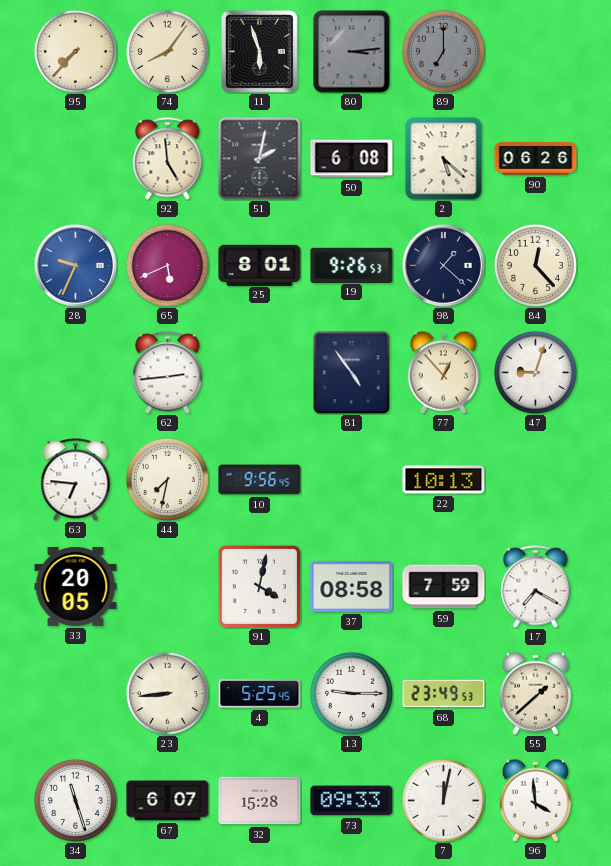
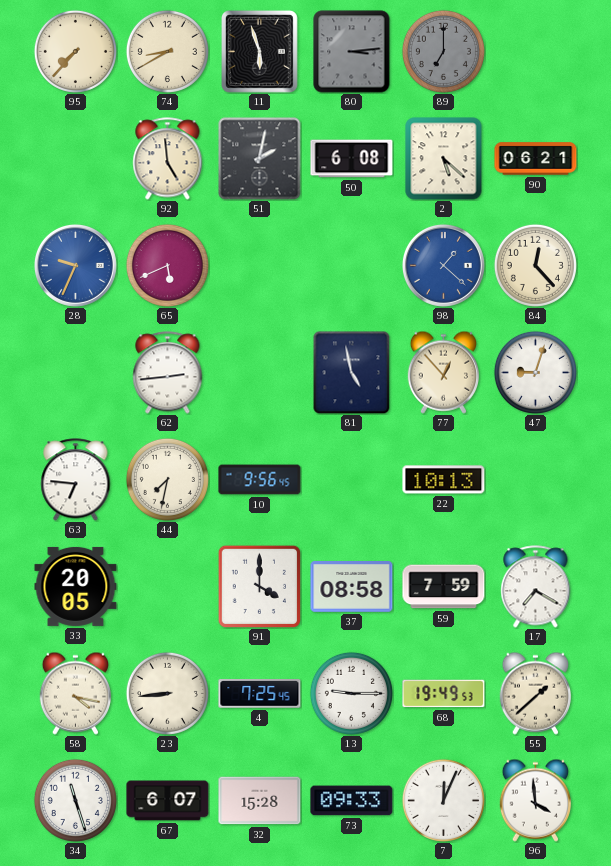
74: 8:06 -> 8:40
90: 06:26 -> 06:21
25: 8:01 -> none
19: 9:26 -> none
98 dial: navy -> blue
81: 4:54 -> 4:58
91: 4:02 -> 4:00
58: none -> 4:17
4: 5:25 -> 7:25
68: 23:49 -> 19:49
7: 12:02 -> 12:04
